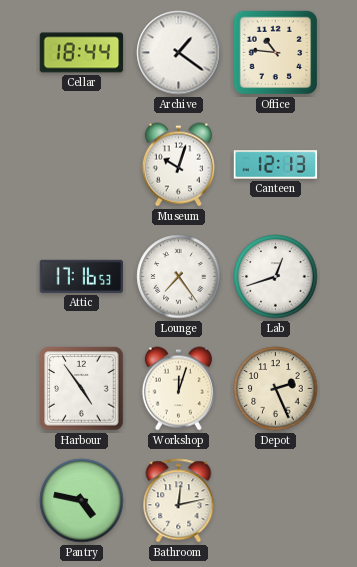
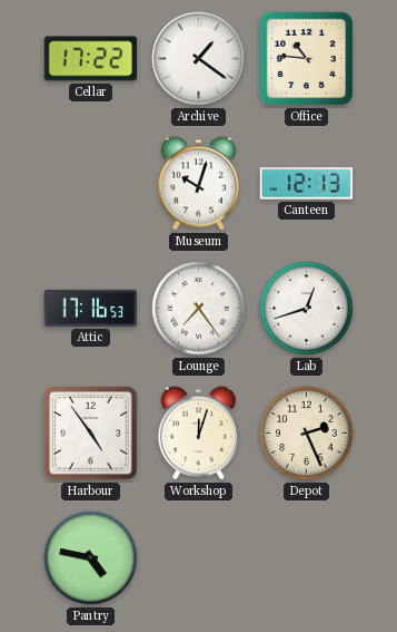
Cellar: 18:44 -> 17:22
Bathroom: 12:13 -> none
